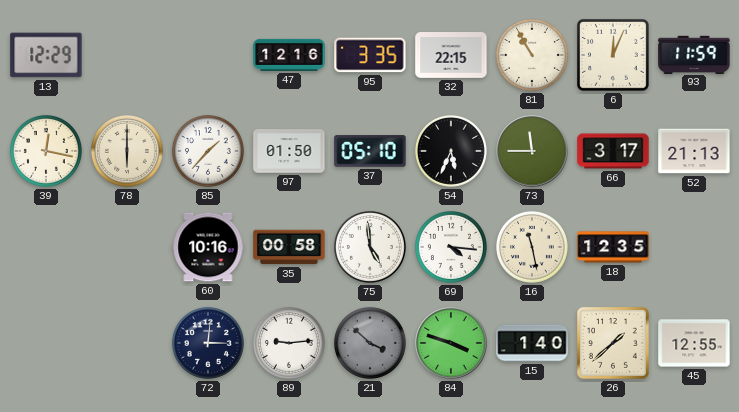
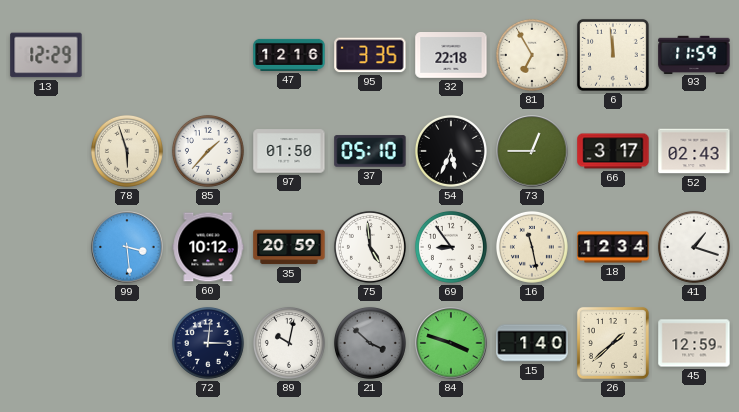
32: 22:15 -> 22:18
81: 10:55 -> 6:55
6: 12:04 -> 11:59
39: 12:17 -> none
78: 6:00 -> 5:57
73: 11:45 -> 12:45
52: 21:13 -> 02:43
99: none -> 3:29
60: 10:16 -> 10:12
35: 00:58 -> 20:59
69: 4:16 -> 8:54
18: 12:35 -> 12:34
41: none -> 1:18
89: 9:14 -> 10:02
45: 12:55 -> 12:59
